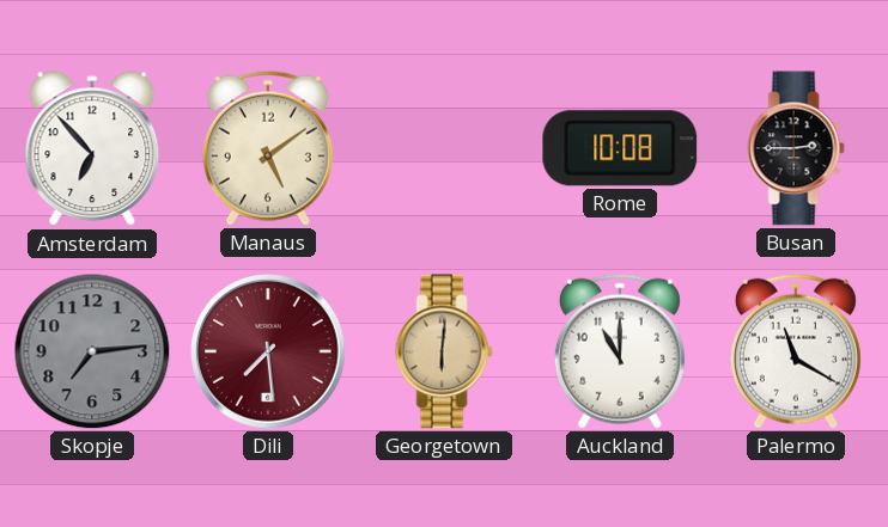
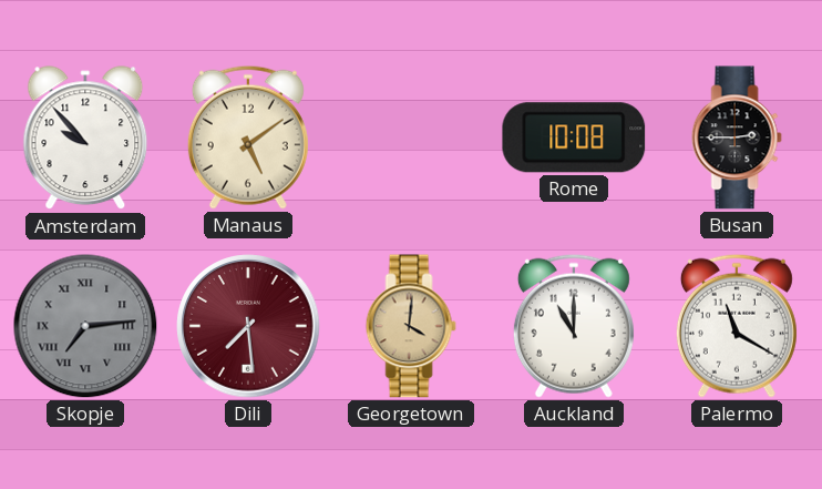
Amsterdam: 6:53 -> 9:53
Skopje numerals: Arabic -> Roman
Georgetown: 6:01 -> 4:01
